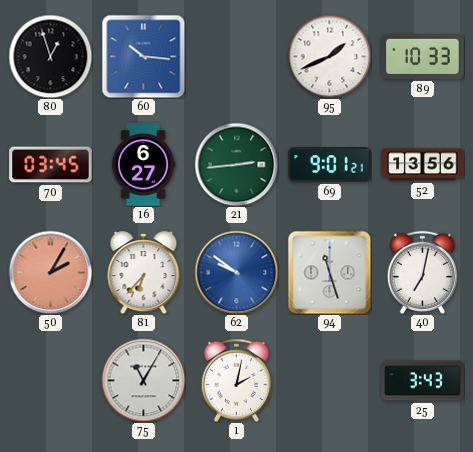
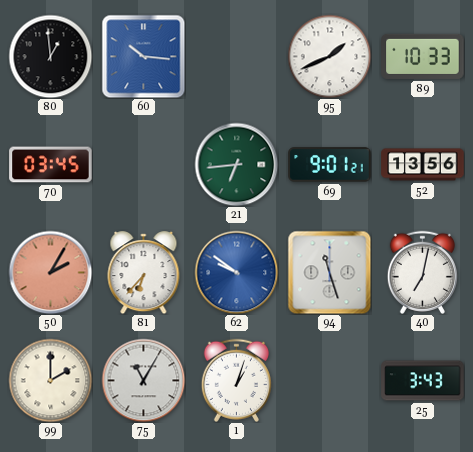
80: 12:57 -> 12:59
16: 6:27 -> none
21: 2:44 -> 6:44
99: none -> 2:00
1: 2:02 -> 1:03
